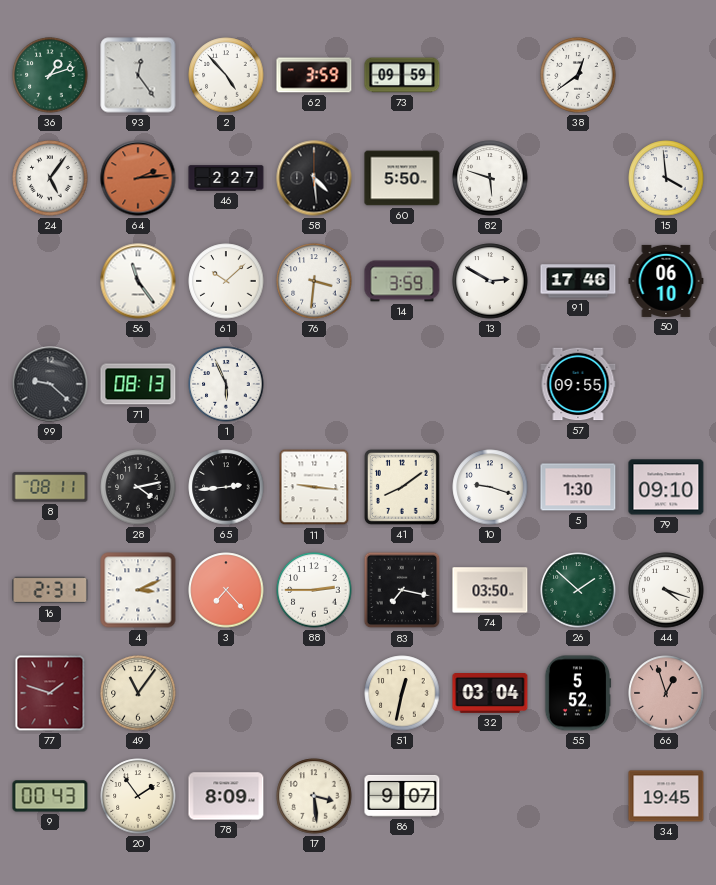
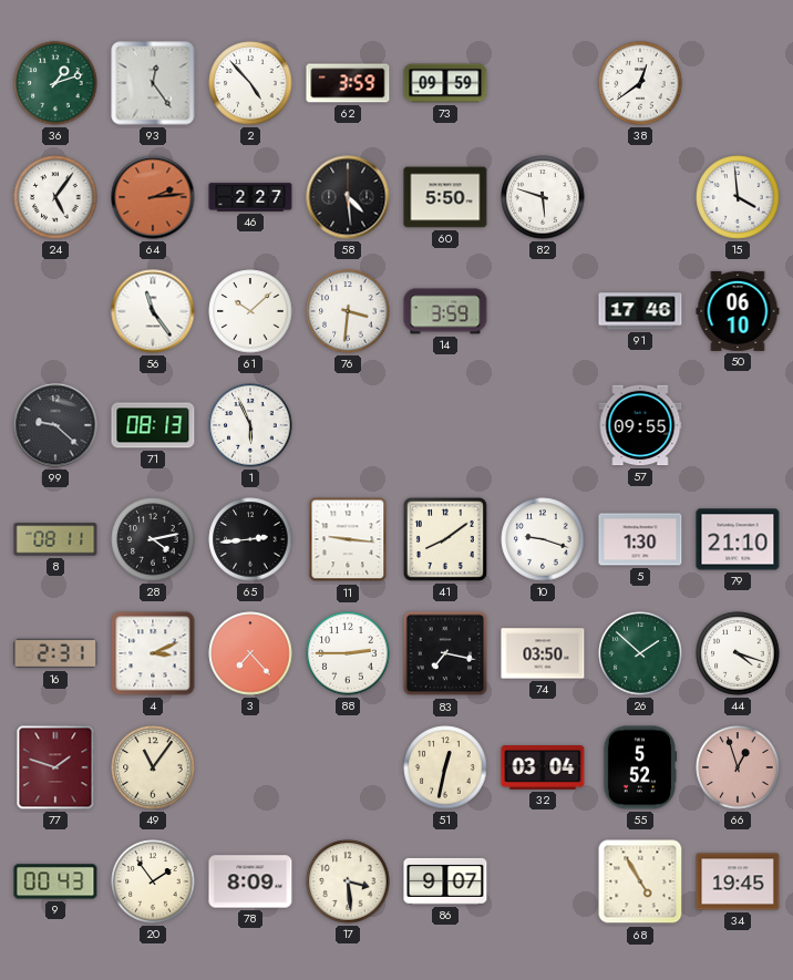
13: 2:50 -> none
79: 09:10 -> 21:10
68: none -> 4:55
